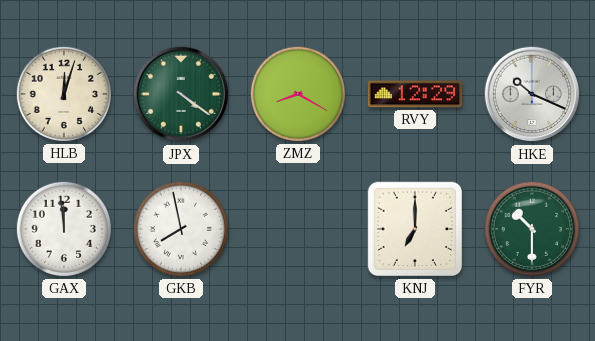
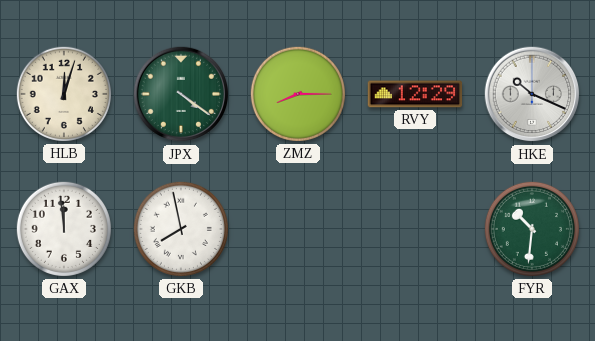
ZMZ: 8:20 -> 8:15
KNJ: 7:00 -> none
FYR: 10:30 -> 10:31
